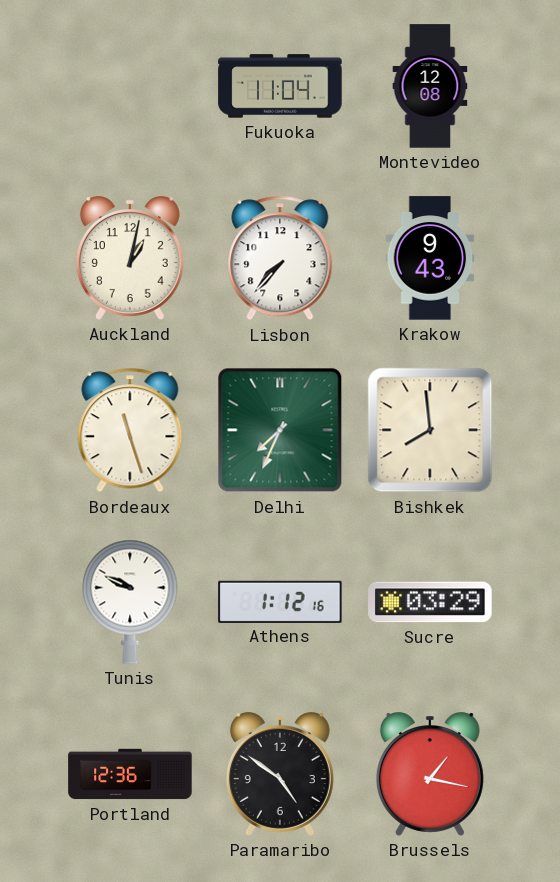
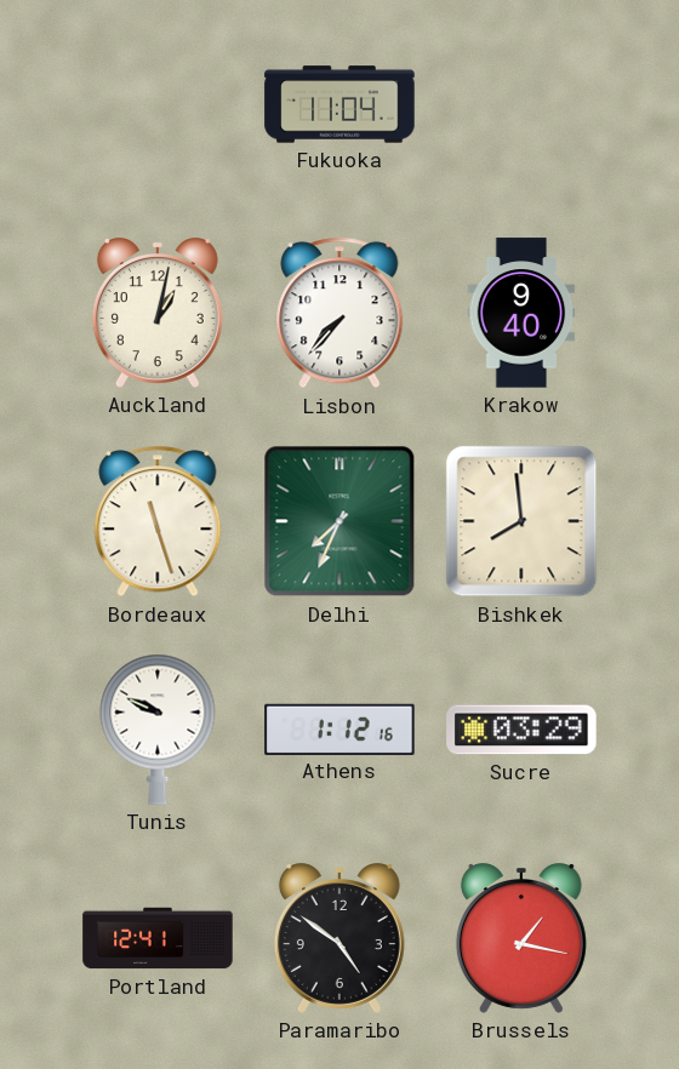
Montevideo: 12:08 -> none
Krakow: 9:43 -> 9:40
Portland: 12:36 -> 12:41
